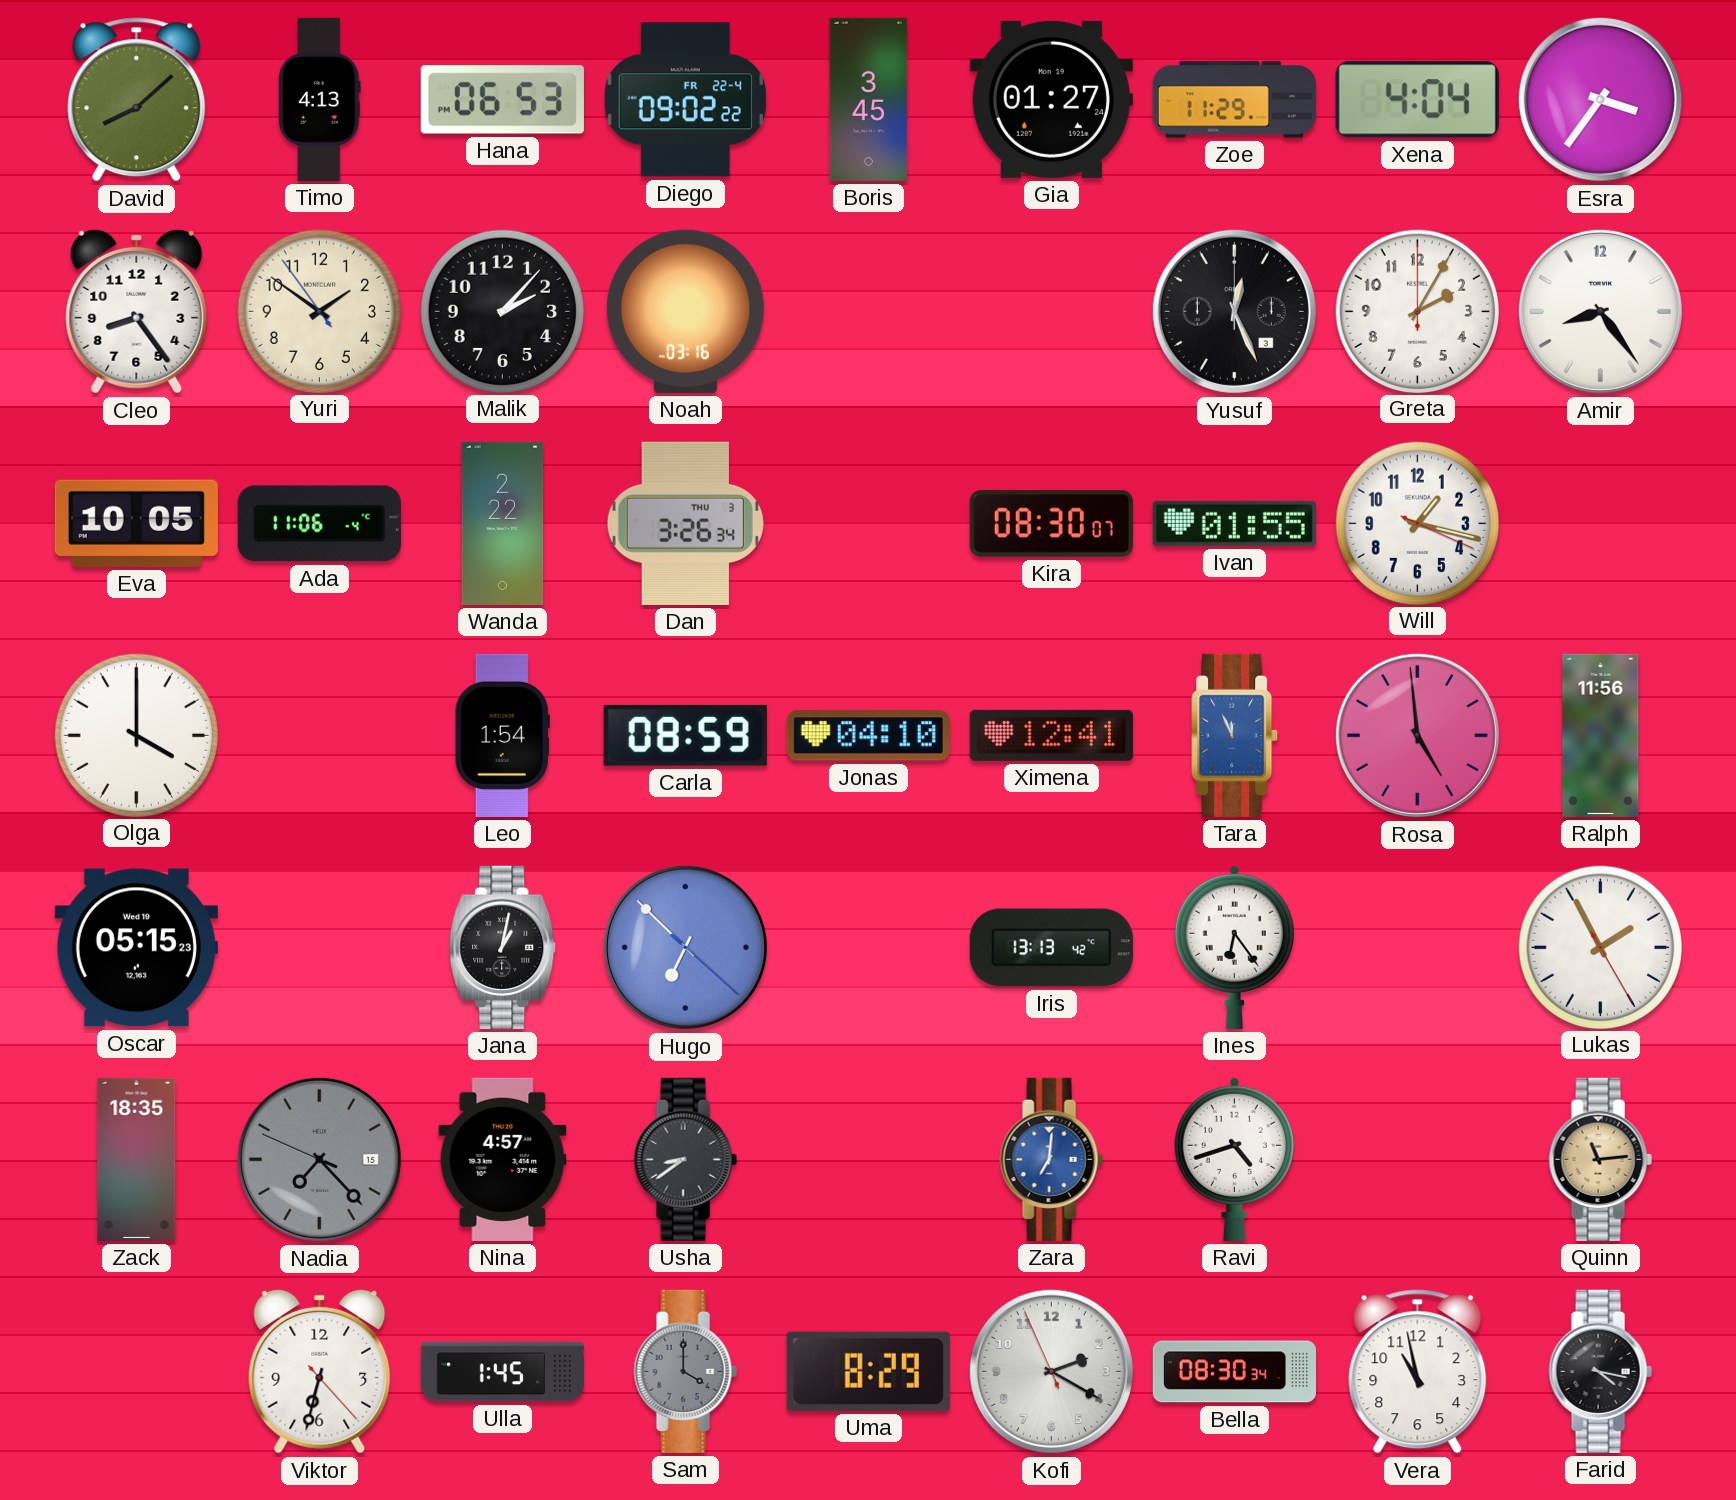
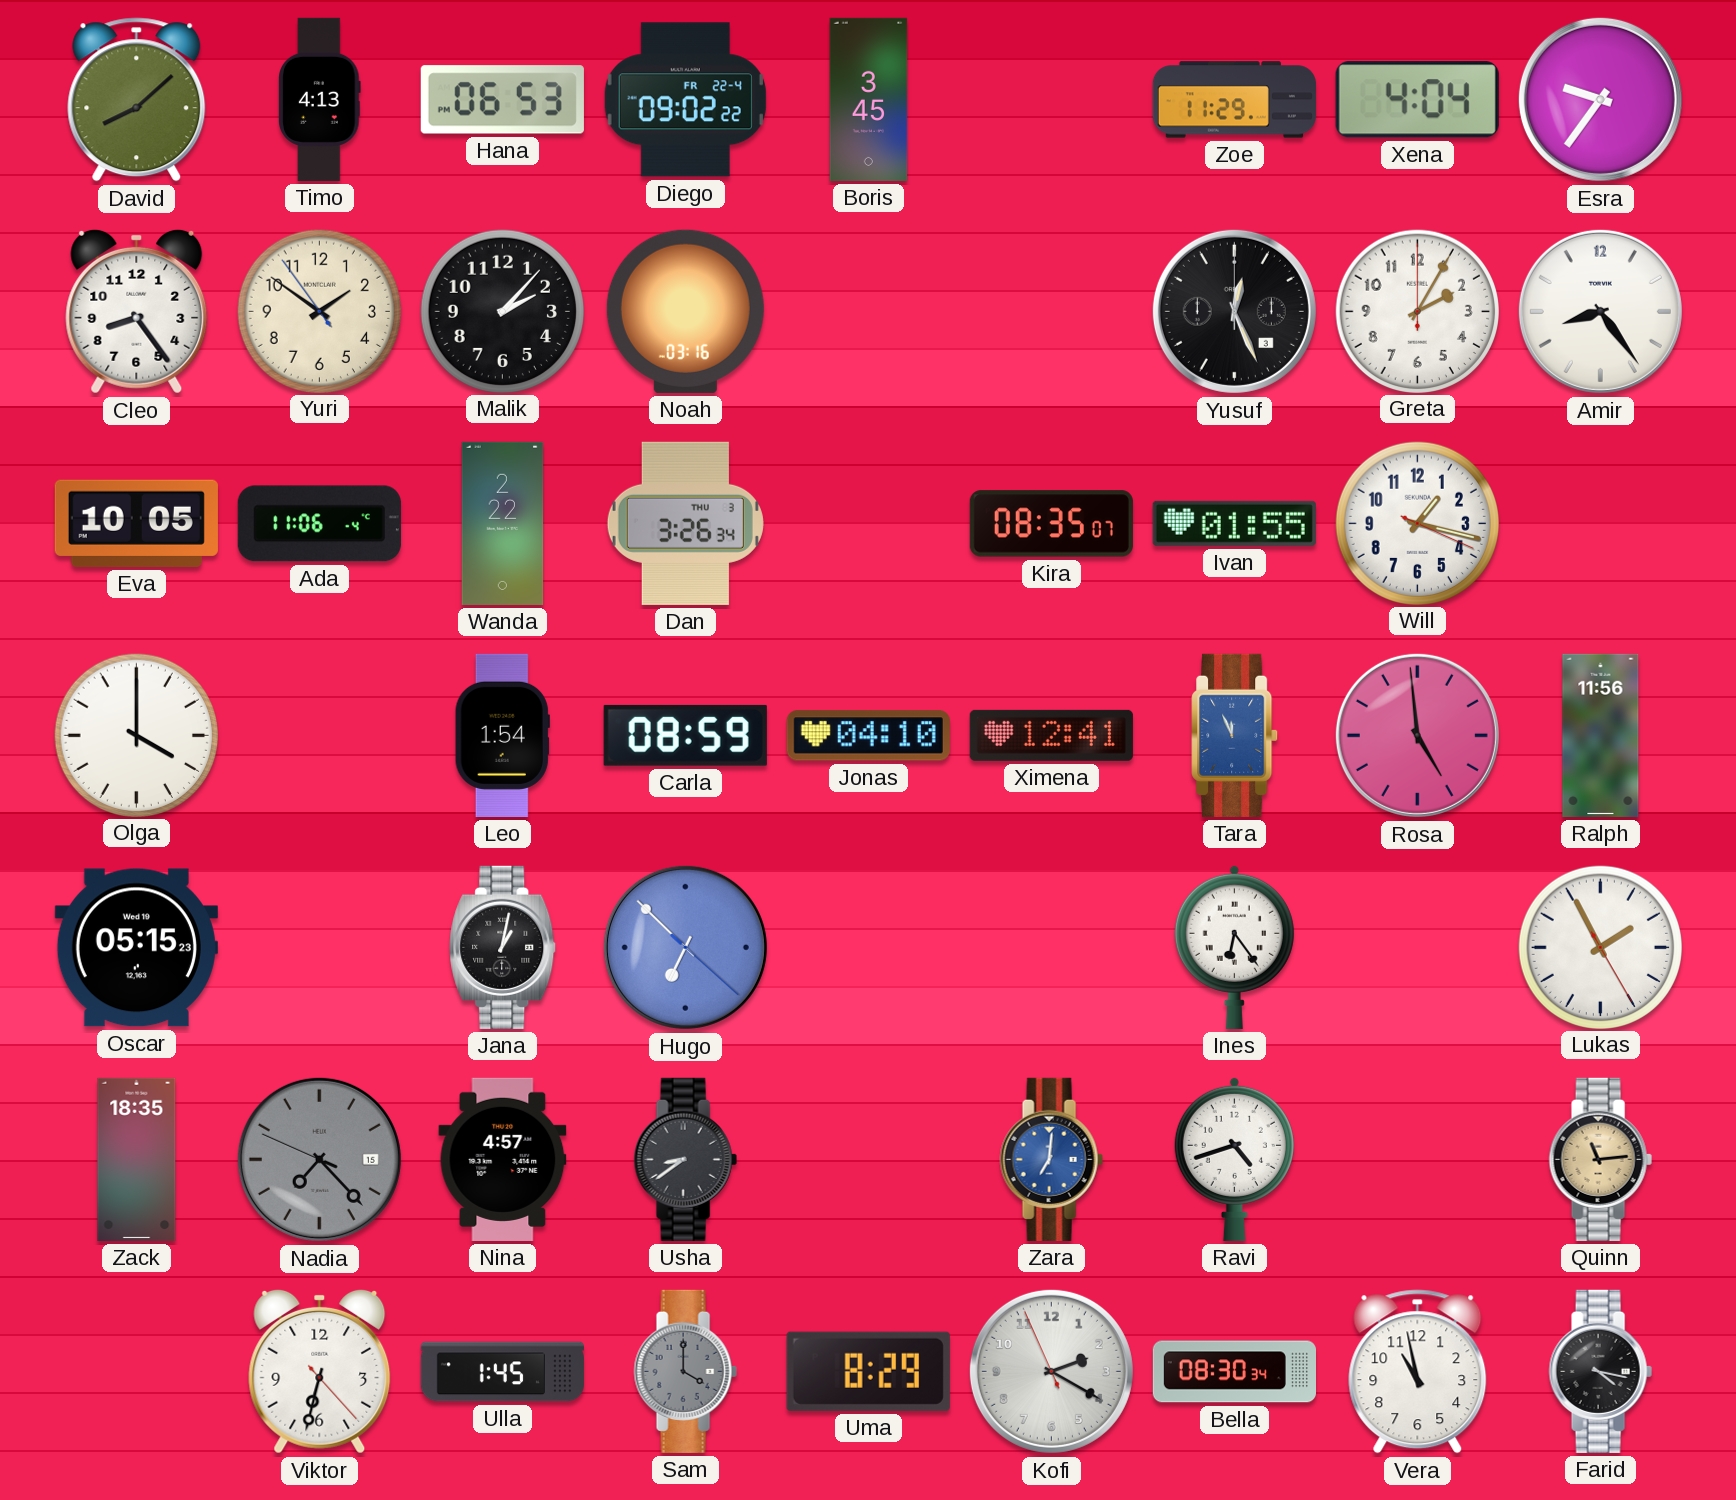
Gia: 01:27 -> none
Esra: 3:36 -> 9:36
Kira: 08:30 -> 08:35
Iris: 13:13 -> none
